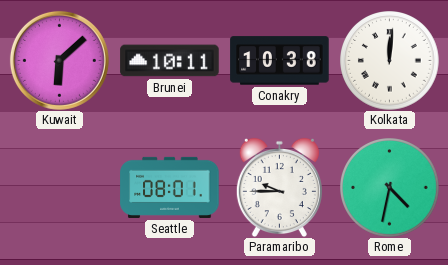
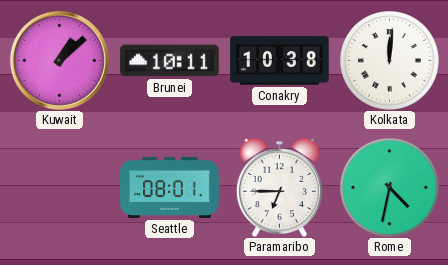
Kuwait: 6:08 -> 1:08
Paramaribo: 9:45 -> 6:45
